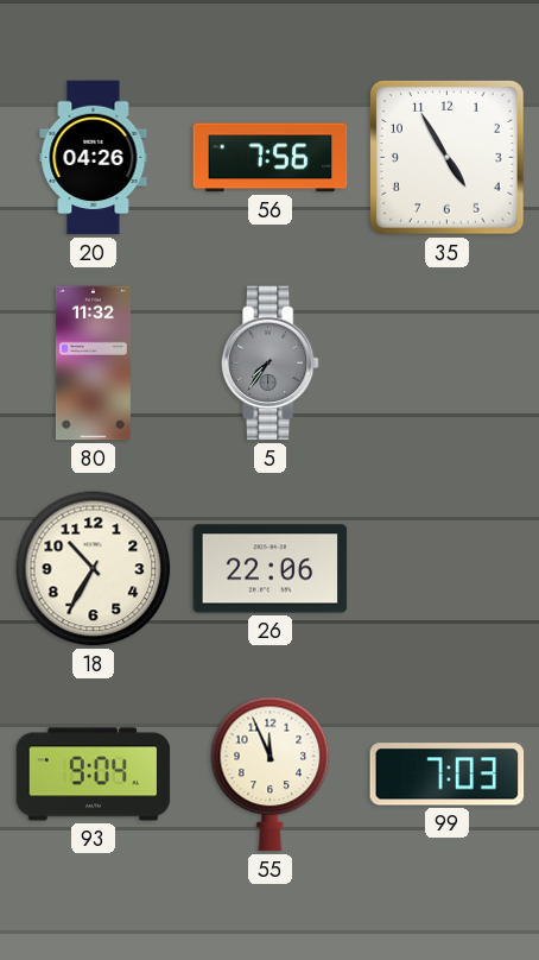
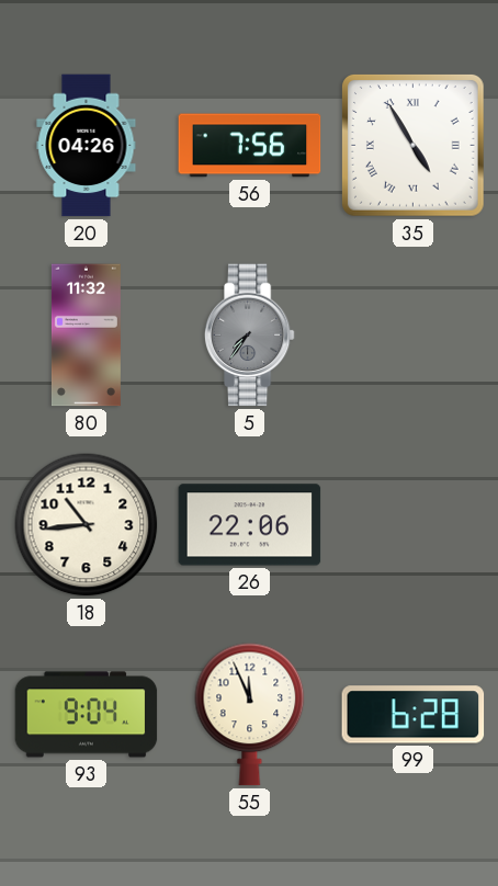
35 numerals: Arabic -> Roman
18: 10:35 -> 10:44
99: 7:03 -> 6:28
